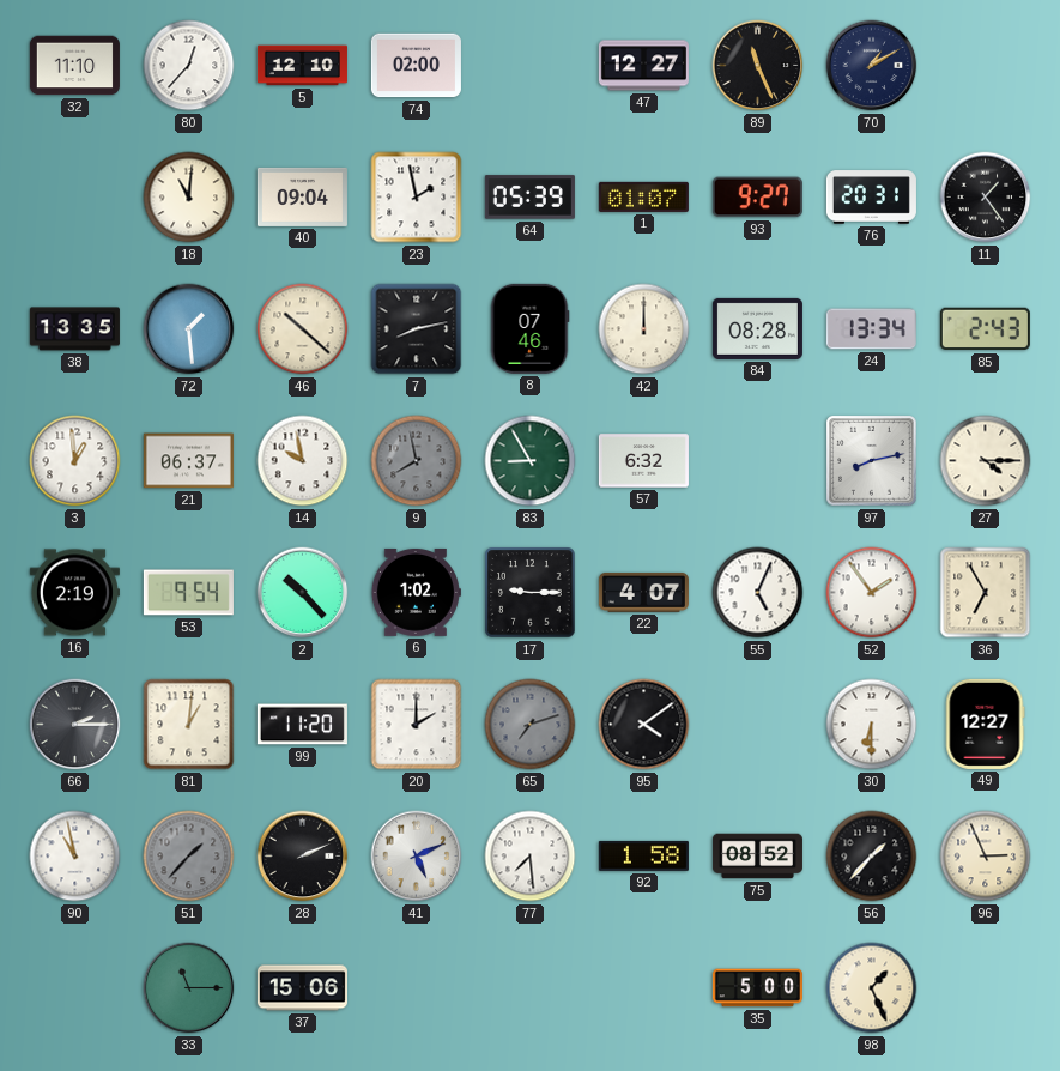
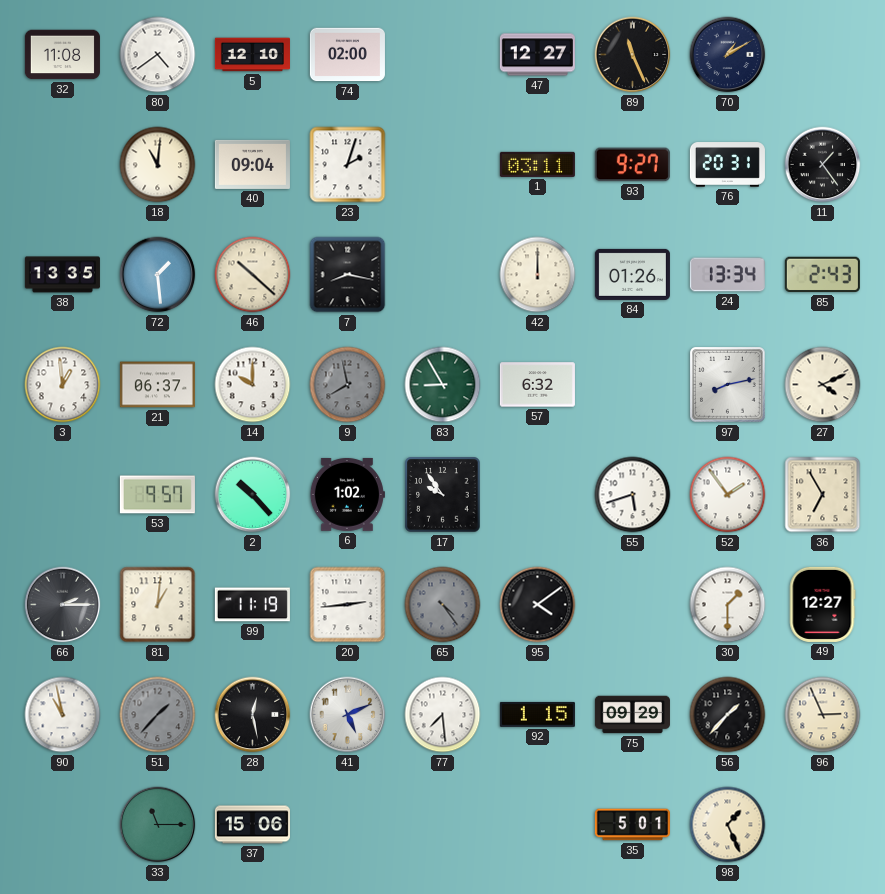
32: 11:10 -> 11:08
80: 12:37 -> 4:39
23: 1:58 -> 2:03
64: 05:39 -> none
1: 01:07 -> 03:11
7: 8:13 -> 8:17
8: 07:46 -> none
84: 08:28 -> 01:26
14: 9:58 -> 10:00
27: 4:15 -> 4:11
16: 2:19 -> none
53: 9:54 -> 9:57
17: 9:15 -> 9:54
22: 4:07 -> none
55: 5:04 -> 5:42
99: 11:20 -> 11:19
20: 2:00 -> 2:44
65: 7:12 -> 4:24
30: 6:30 -> 1:30
28: 2:11 -> 12:28
92: 1:58 -> 1:15
75: 08:52 -> 09:29
35: 5:00 -> 5:01
